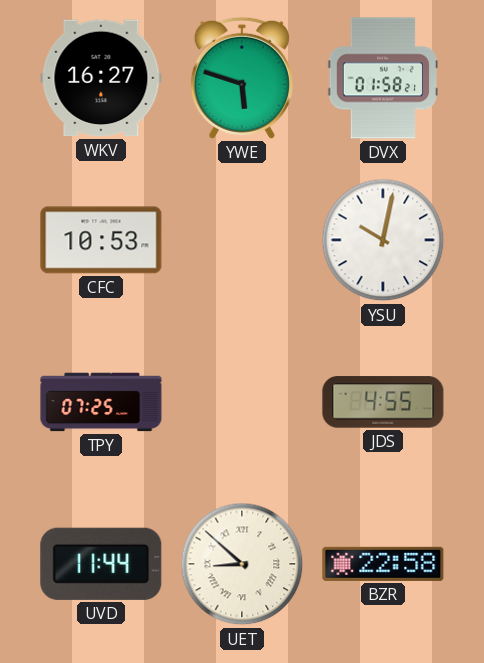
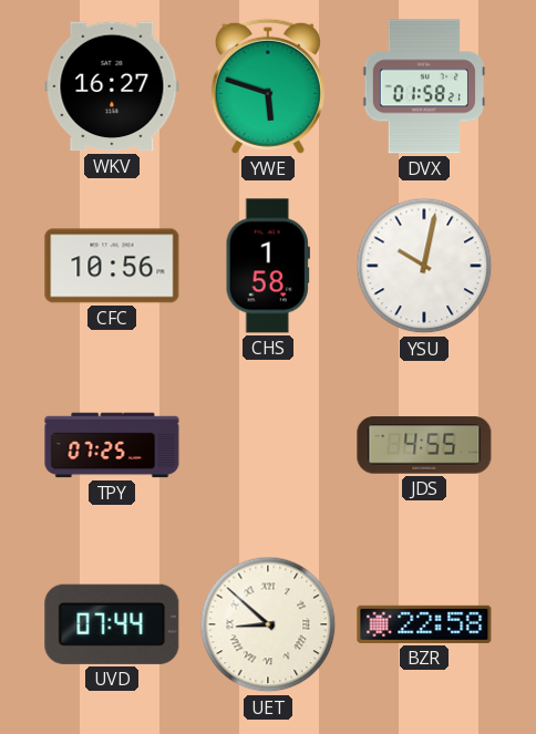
CFC: 10:53 -> 10:56
CHS: none -> 1:58
UVD: 11:44 -> 07:44
